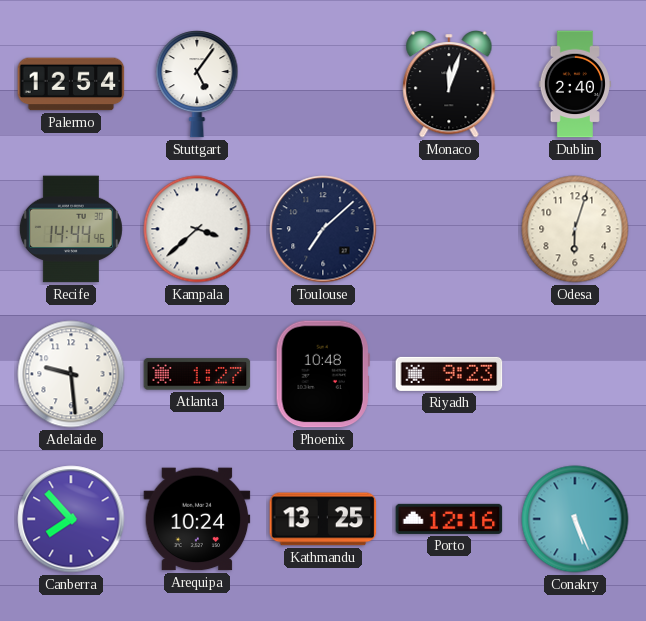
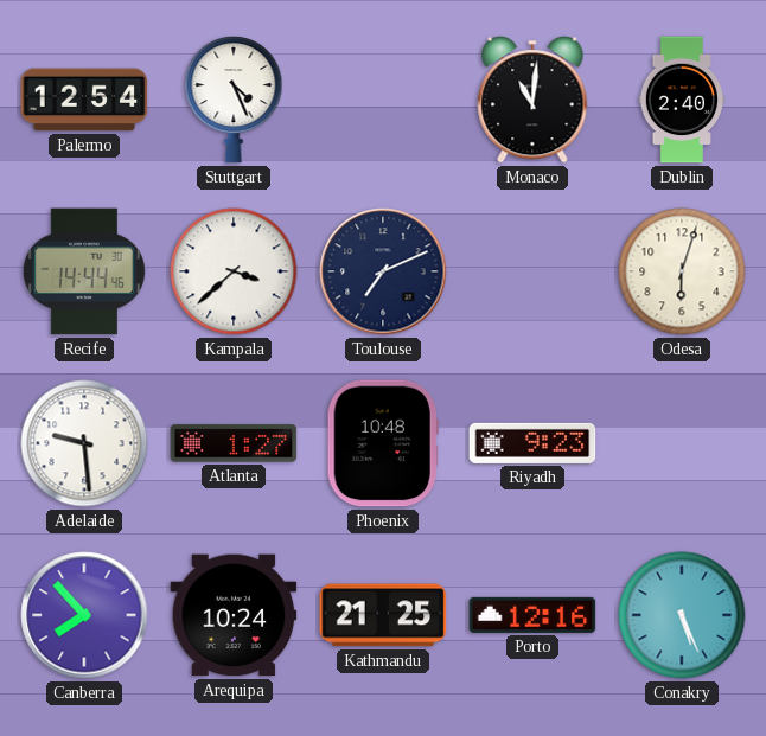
Stuttgart: 5:06 -> 4:26
Monaco: 12:03 -> 11:01
Toulouse: 7:08 -> 7:11
Kathmandu: 13:25 -> 21:25
